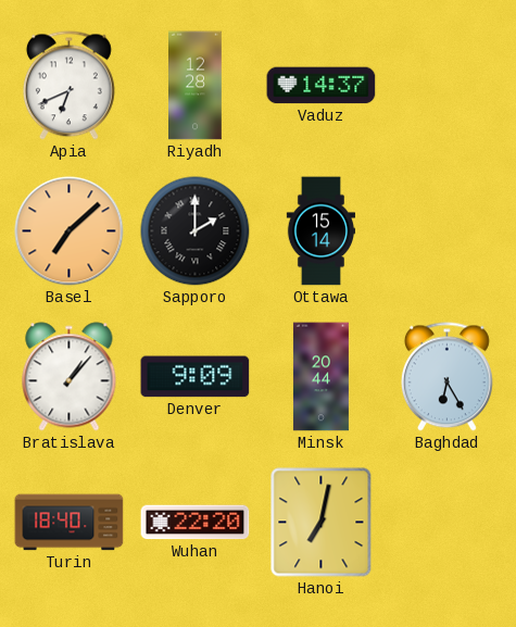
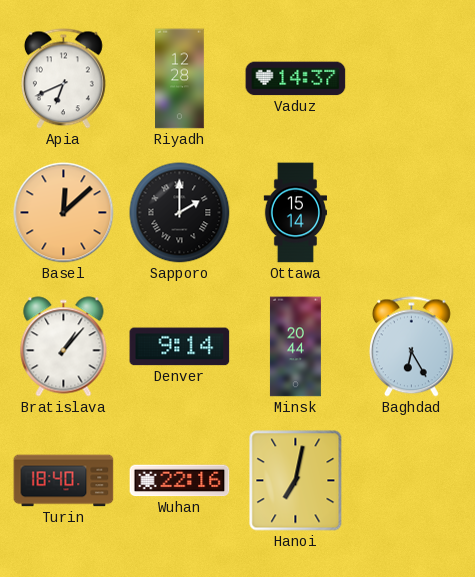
Basel: 7:08 -> 12:08
Denver: 9:09 -> 9:14
Wuhan: 22:20 -> 22:16
